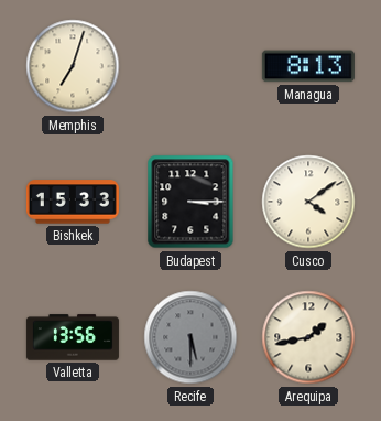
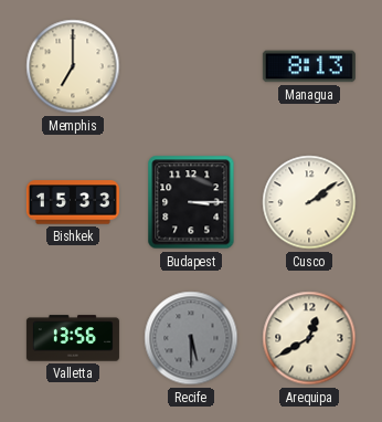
Memphis: 7:03 -> 7:00
Cusco: 4:09 -> 2:09
Arequipa: 1:43 -> 12:40
